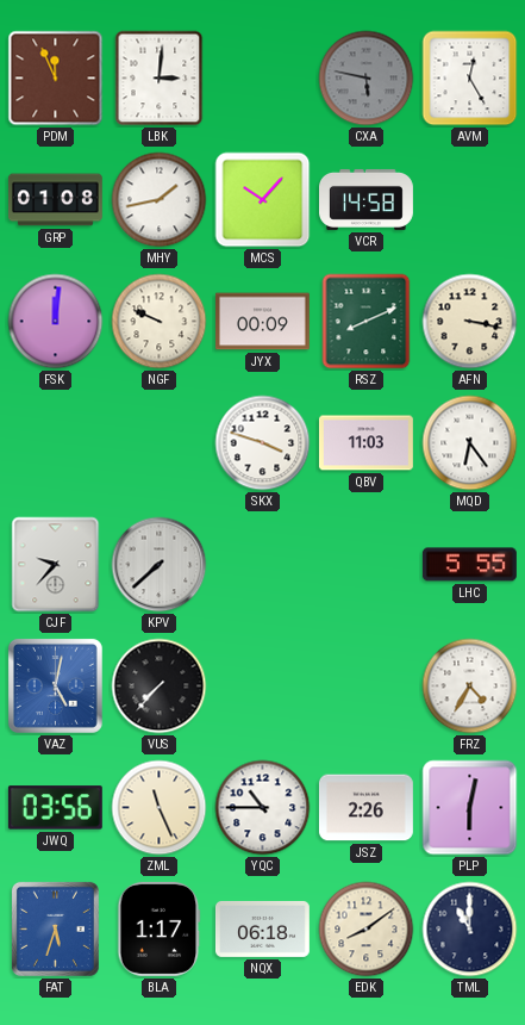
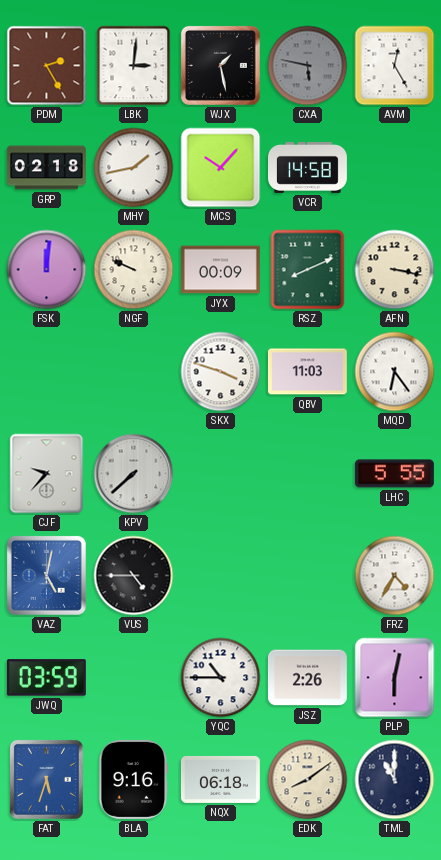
PDM: 11:56 -> 2:25
WJX: none -> 1:28
GRP: 01:08 -> 02:18
VUS: 7:37 -> 4:45
JWQ: 03:56 -> 03:59
ZML: 11:26 -> none
BLA: 1:17 -> 9:16
